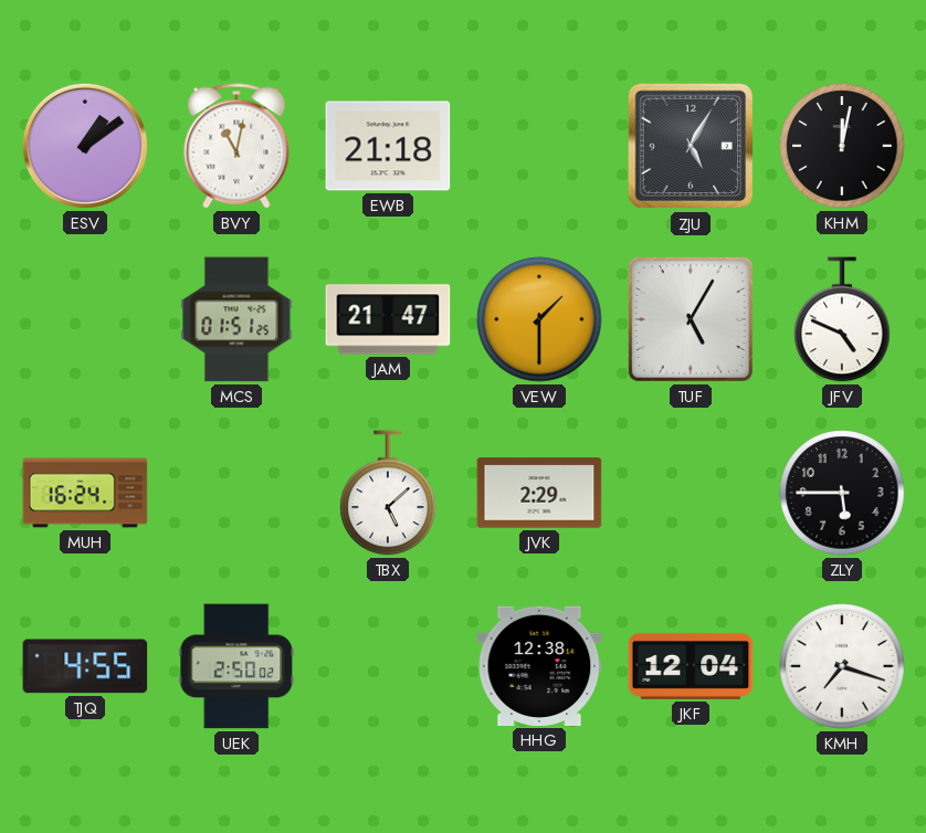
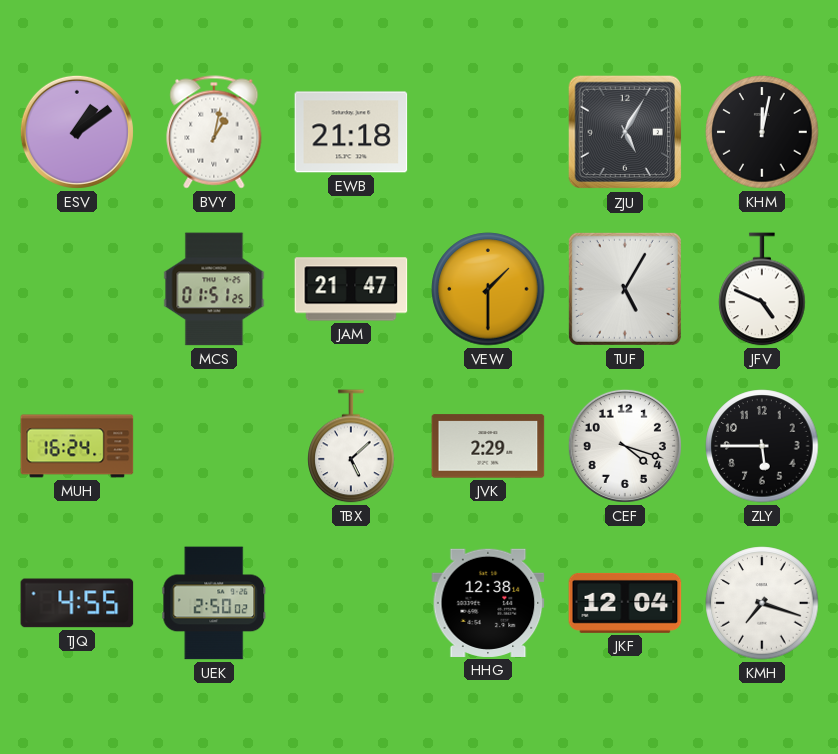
BVY: 11:02 -> 1:02
CEF: none -> 4:18
